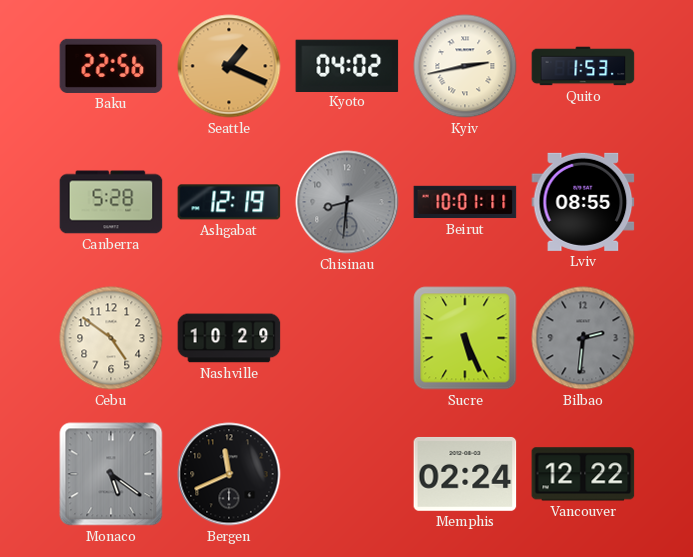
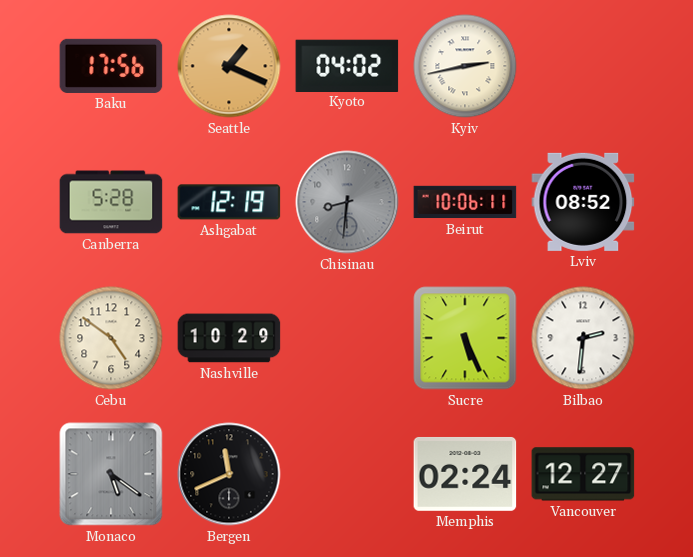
Baku: 22:56 -> 17:56
Quito: 1:53 -> none
Beirut: 10:01 -> 10:06
Lviv: 08:55 -> 08:52
Bilbao dial: grey -> white
Vancouver: 12:22 -> 12:27
